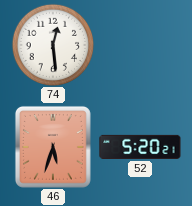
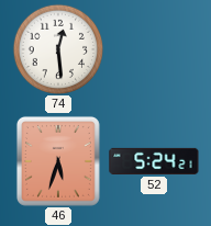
52: 5:20 -> 5:24
